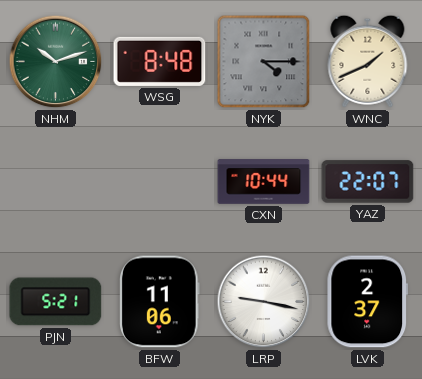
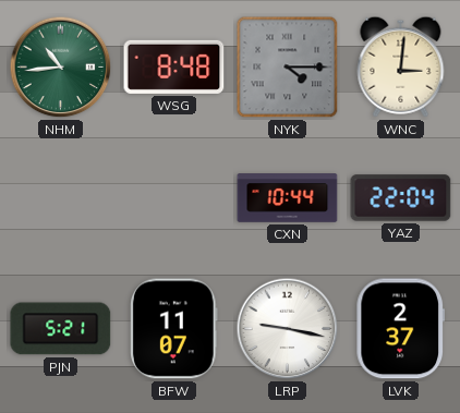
NHM: 10:12 -> 10:44
WNC: 1:41 -> 3:01
YAZ: 22:07 -> 22:04
BFW: 11:06 -> 11:07
